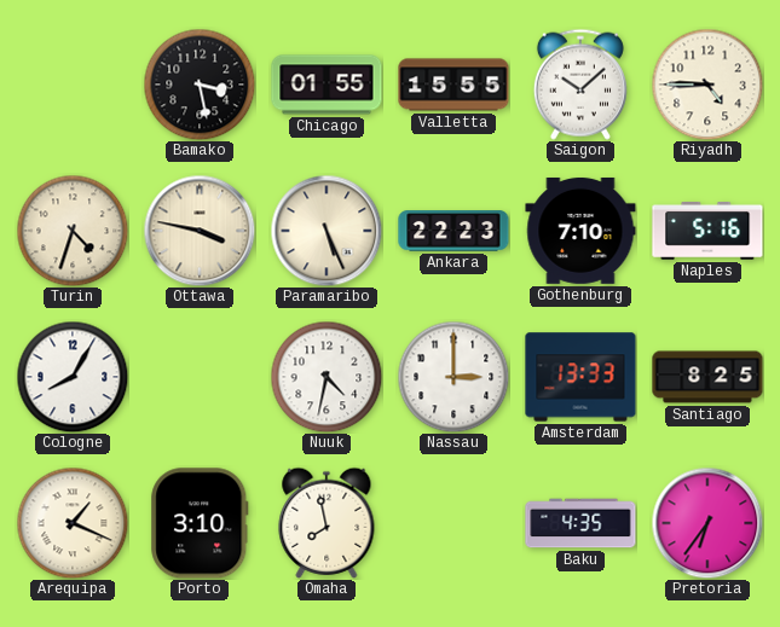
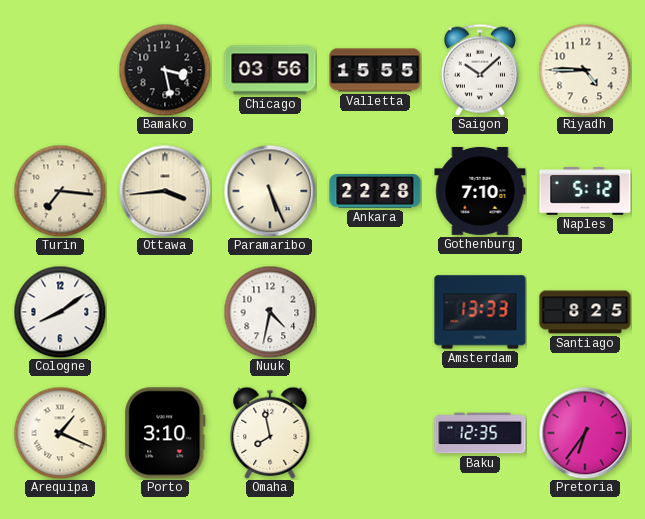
Chicago: 01:55 -> 03:56
Turin: 4:33 -> 7:16
Ottawa: 3:47 -> 3:44
Ankara: 22:23 -> 22:28
Naples: 5:16 -> 5:12
Cologne: 8:05 -> 8:09
Nassau: 3:00 -> none
Baku: 4:35 -> 12:35
